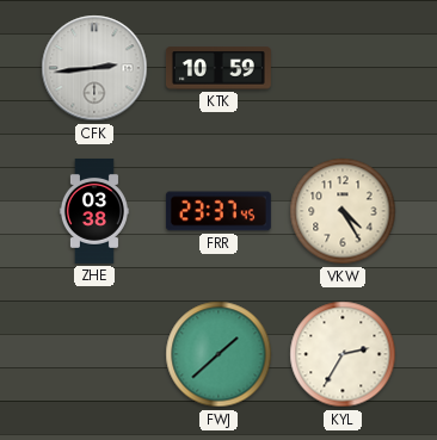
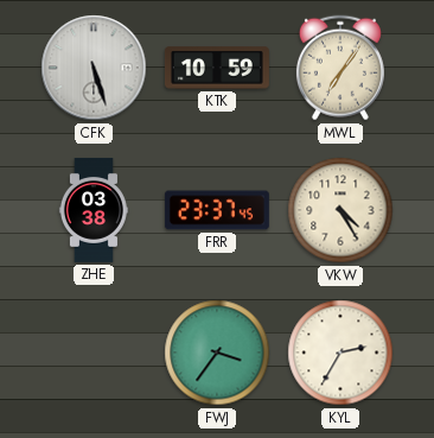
CFK: 2:44 -> 5:27
MWL: none -> 7:06
FWJ: 1:38 -> 3:36
